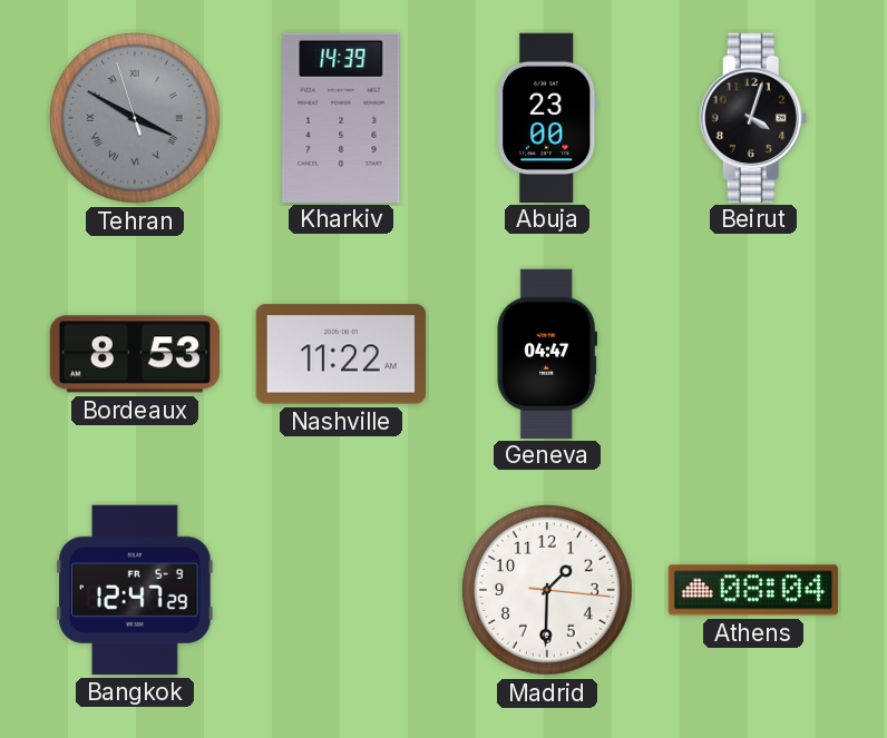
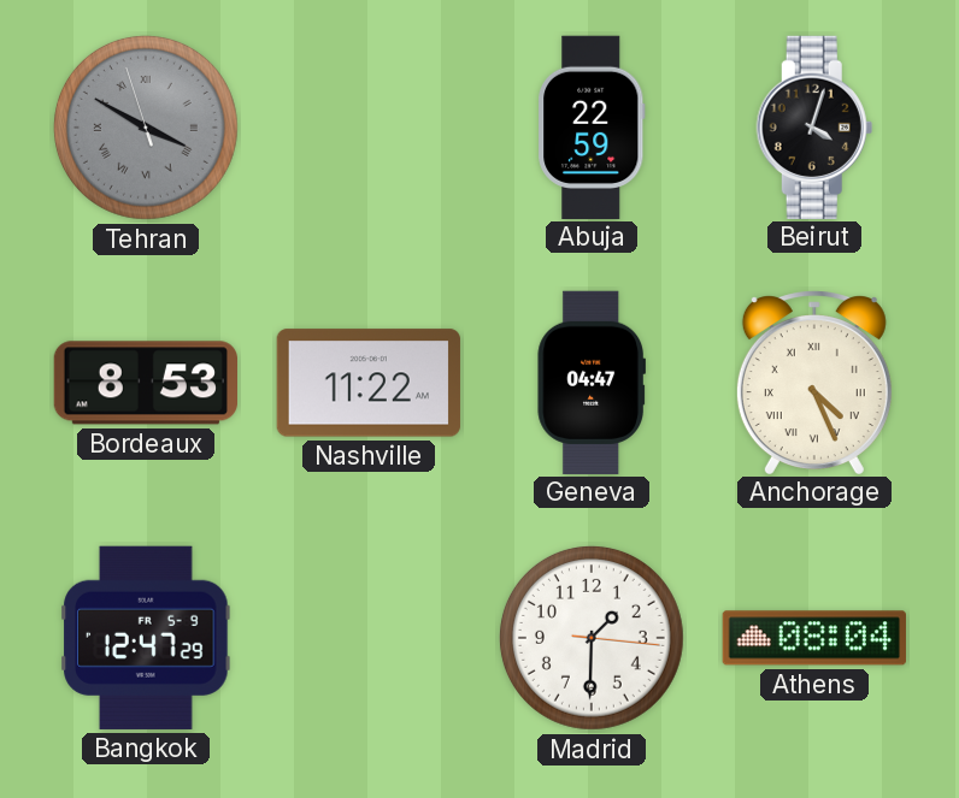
Kharkiv: 14:39 -> none
Abuja: 23:00 -> 22:59
Anchorage: none -> 4:26
